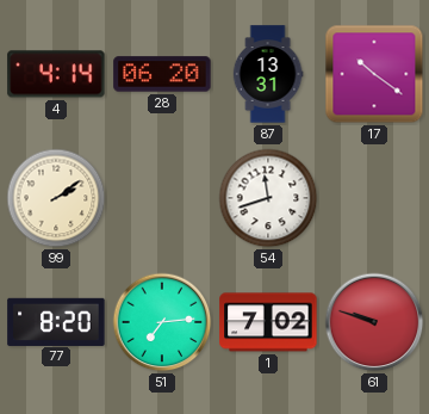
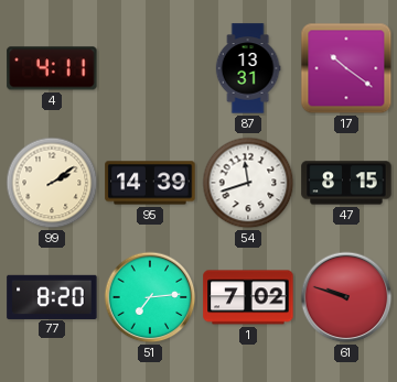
4: 4:14 -> 4:11
28: 06:20 -> none
95: none -> 14:39
47: none -> 8:15
